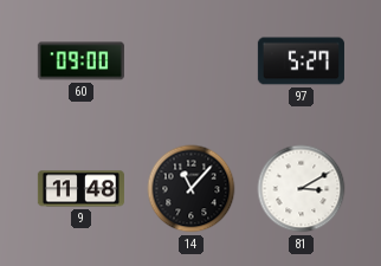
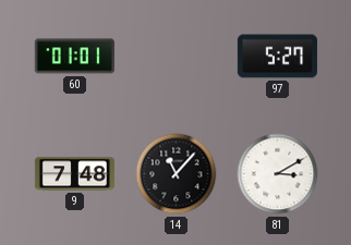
60: 09:00 -> 01:01
9: 11:48 -> 7:48
